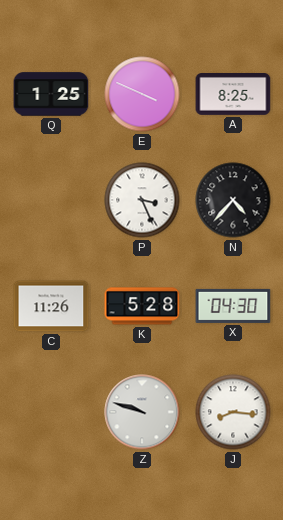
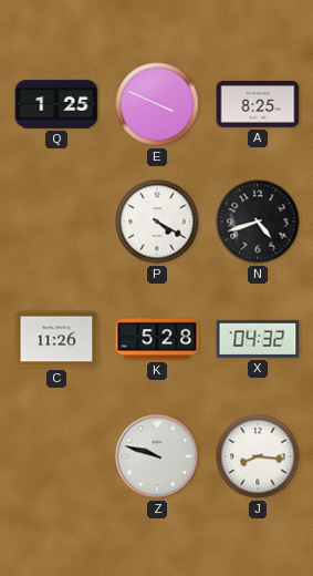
P: 3:26 -> 4:20
N: 4:37 -> 4:42
X: 04:30 -> 04:32
